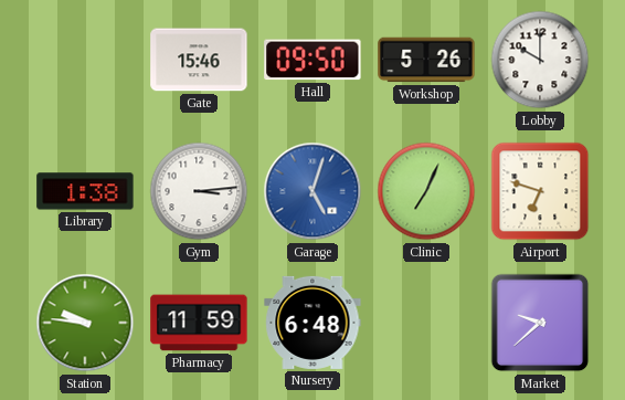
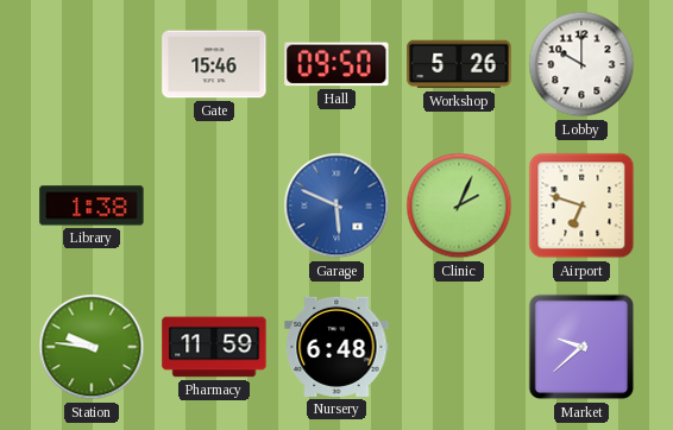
Gym: 3:14 -> none
Garage: 5:03 -> 5:49
Clinic: 7:04 -> 2:04
